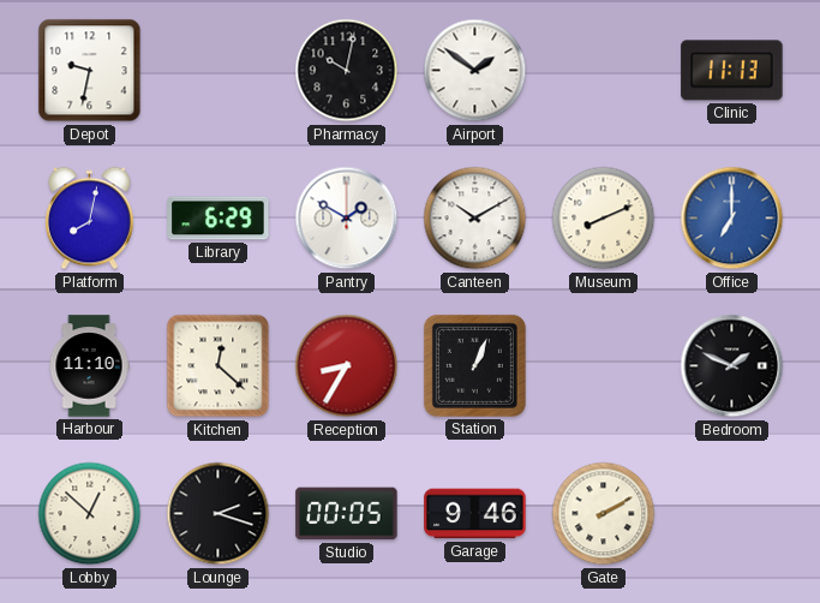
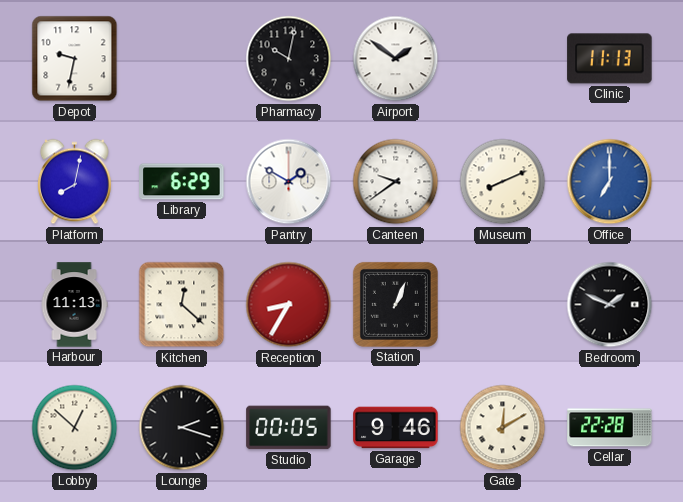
Canteen: 10:10 -> 9:39
Harbour: 11:10 -> 11:13
Gate: 2:10 -> 12:10
Cellar: none -> 22:28
